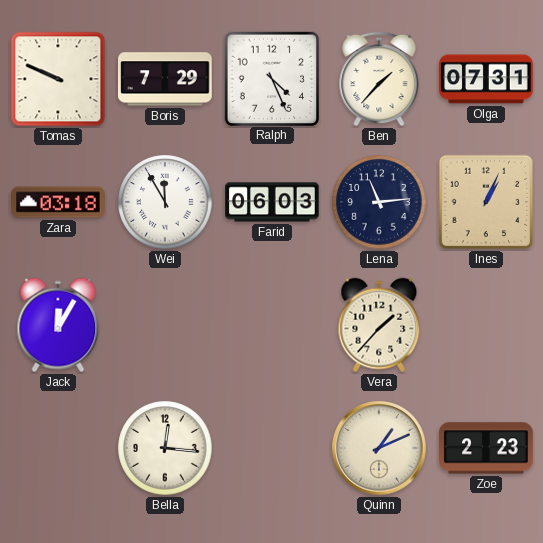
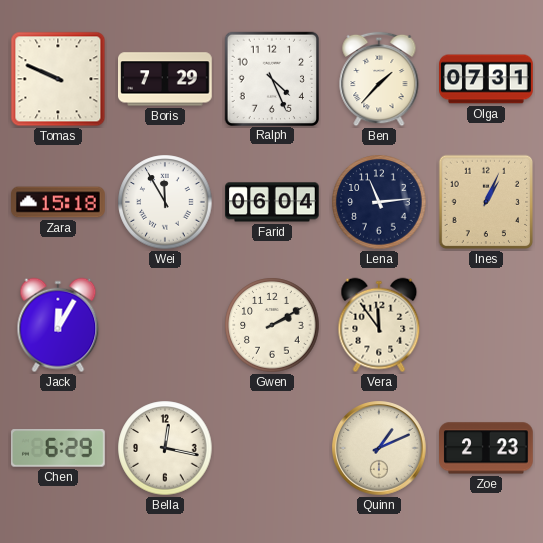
Zara: 03:18 -> 15:18
Farid: 06:03 -> 06:04
Gwen: none -> 2:10
Vera: 1:37 -> 11:54
Chen: none -> 6:29
Bella: 12:16 -> 12:17
